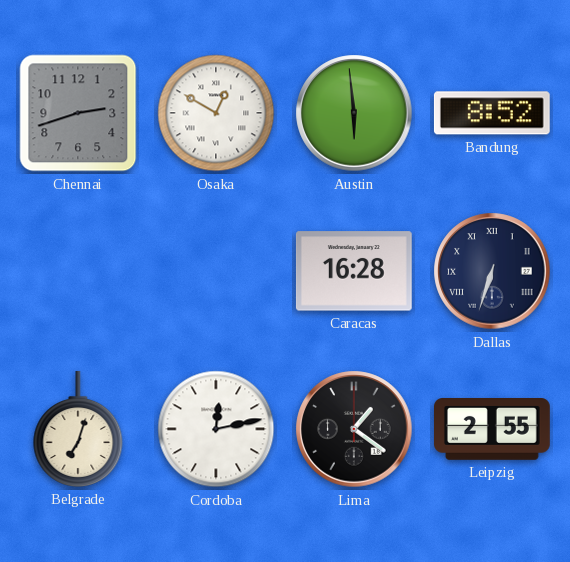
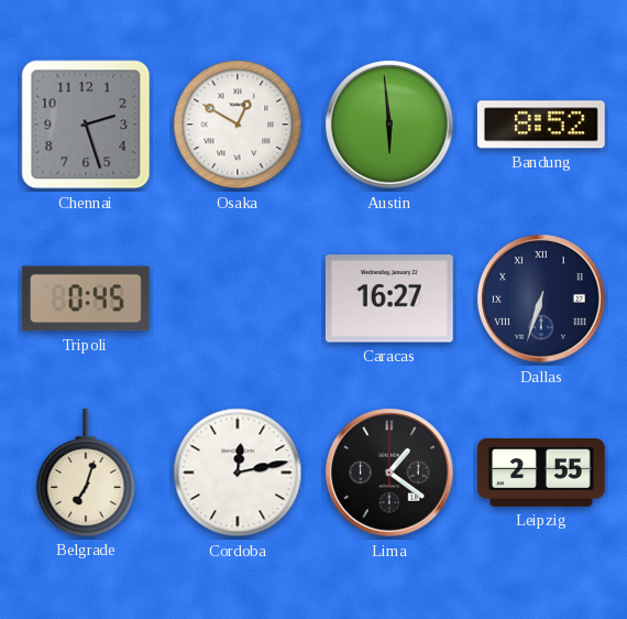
Chennai: 2:42 -> 2:27
Tripoli: none -> 0:45
Caracas: 16:28 -> 16:27
